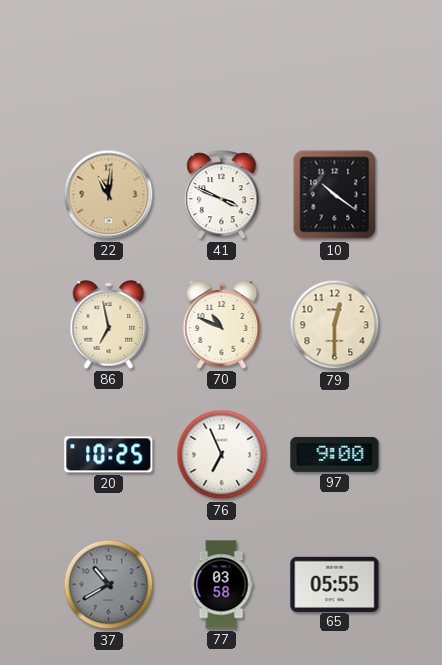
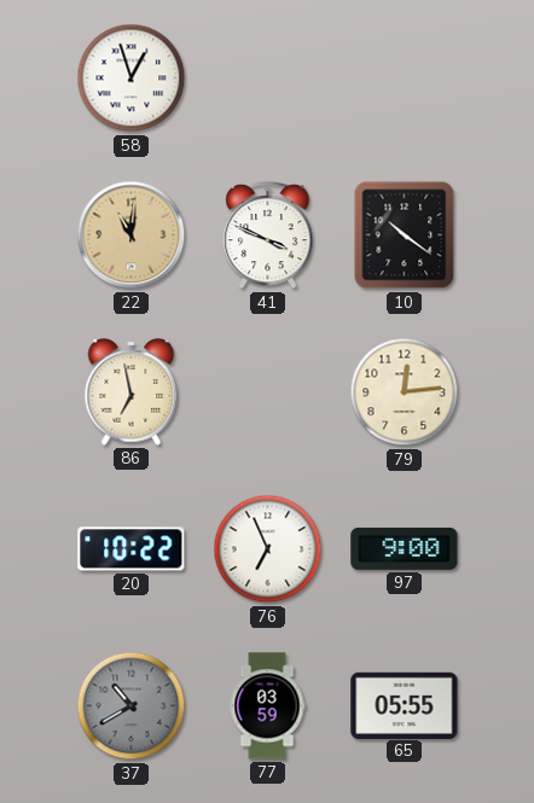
58: none -> 12:57
70: 10:49 -> none
79: 12:30 -> 12:14
20: 10:25 -> 10:22
77: 03:58 -> 03:59
